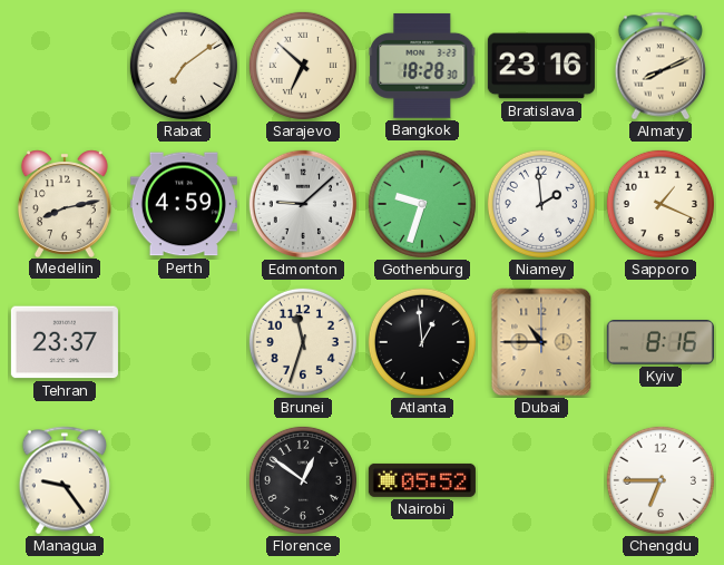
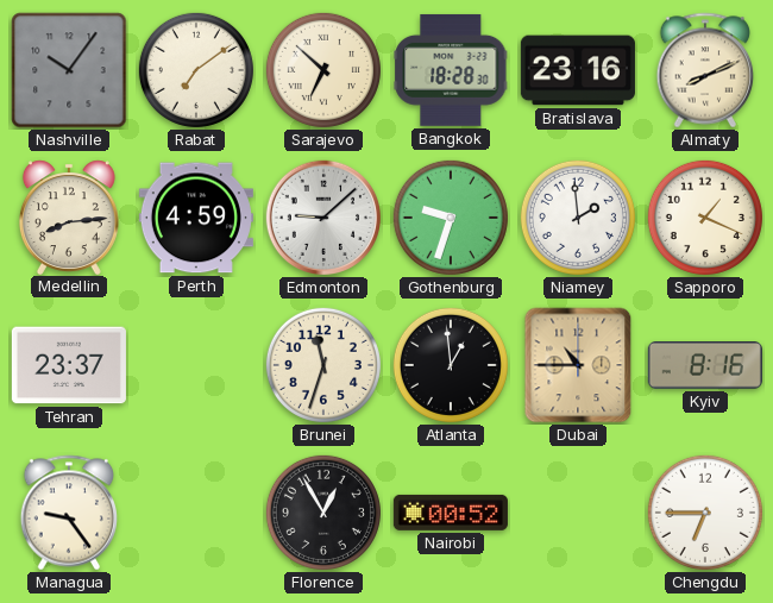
Nashville: none -> 10:06
Medellin: 8:13 -> 8:14
Florence: 12:51 -> 12:55
Nairobi: 05:52 -> 00:52
